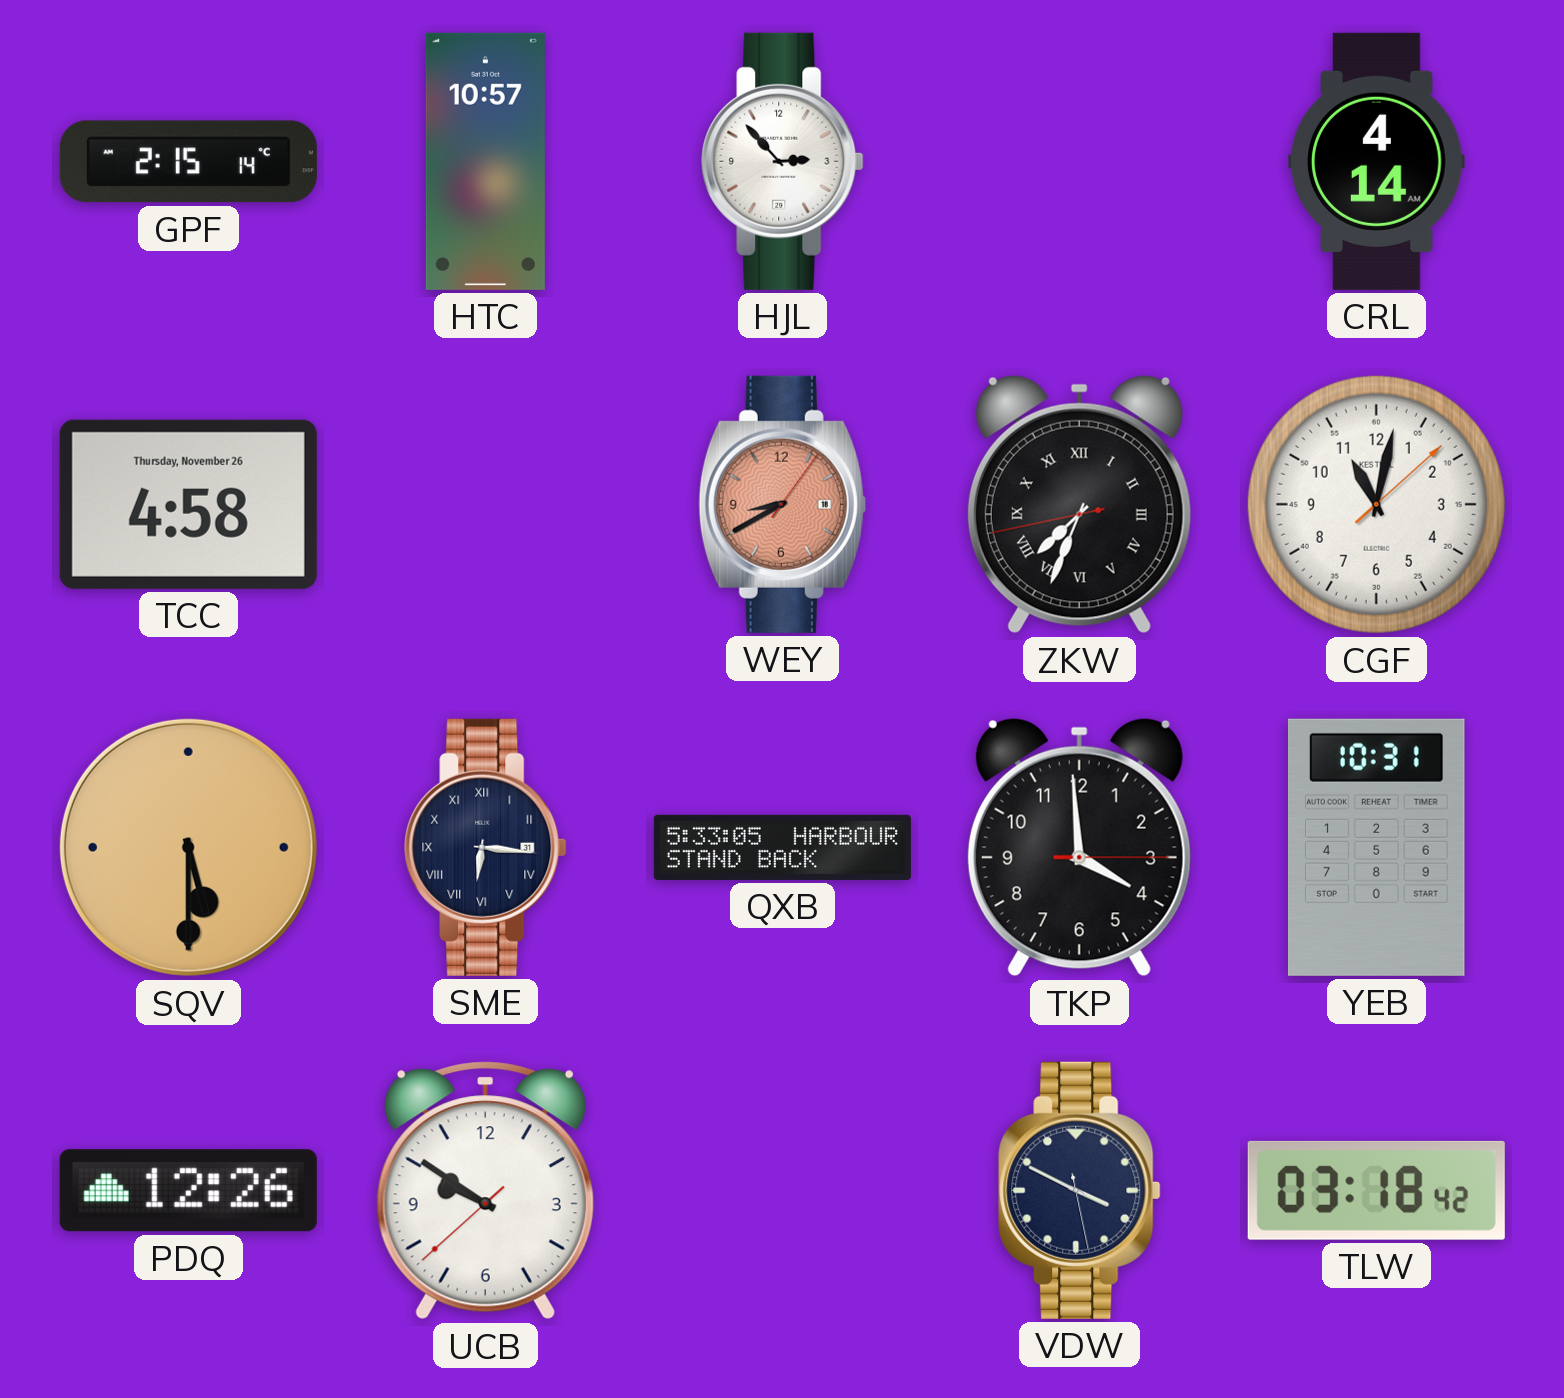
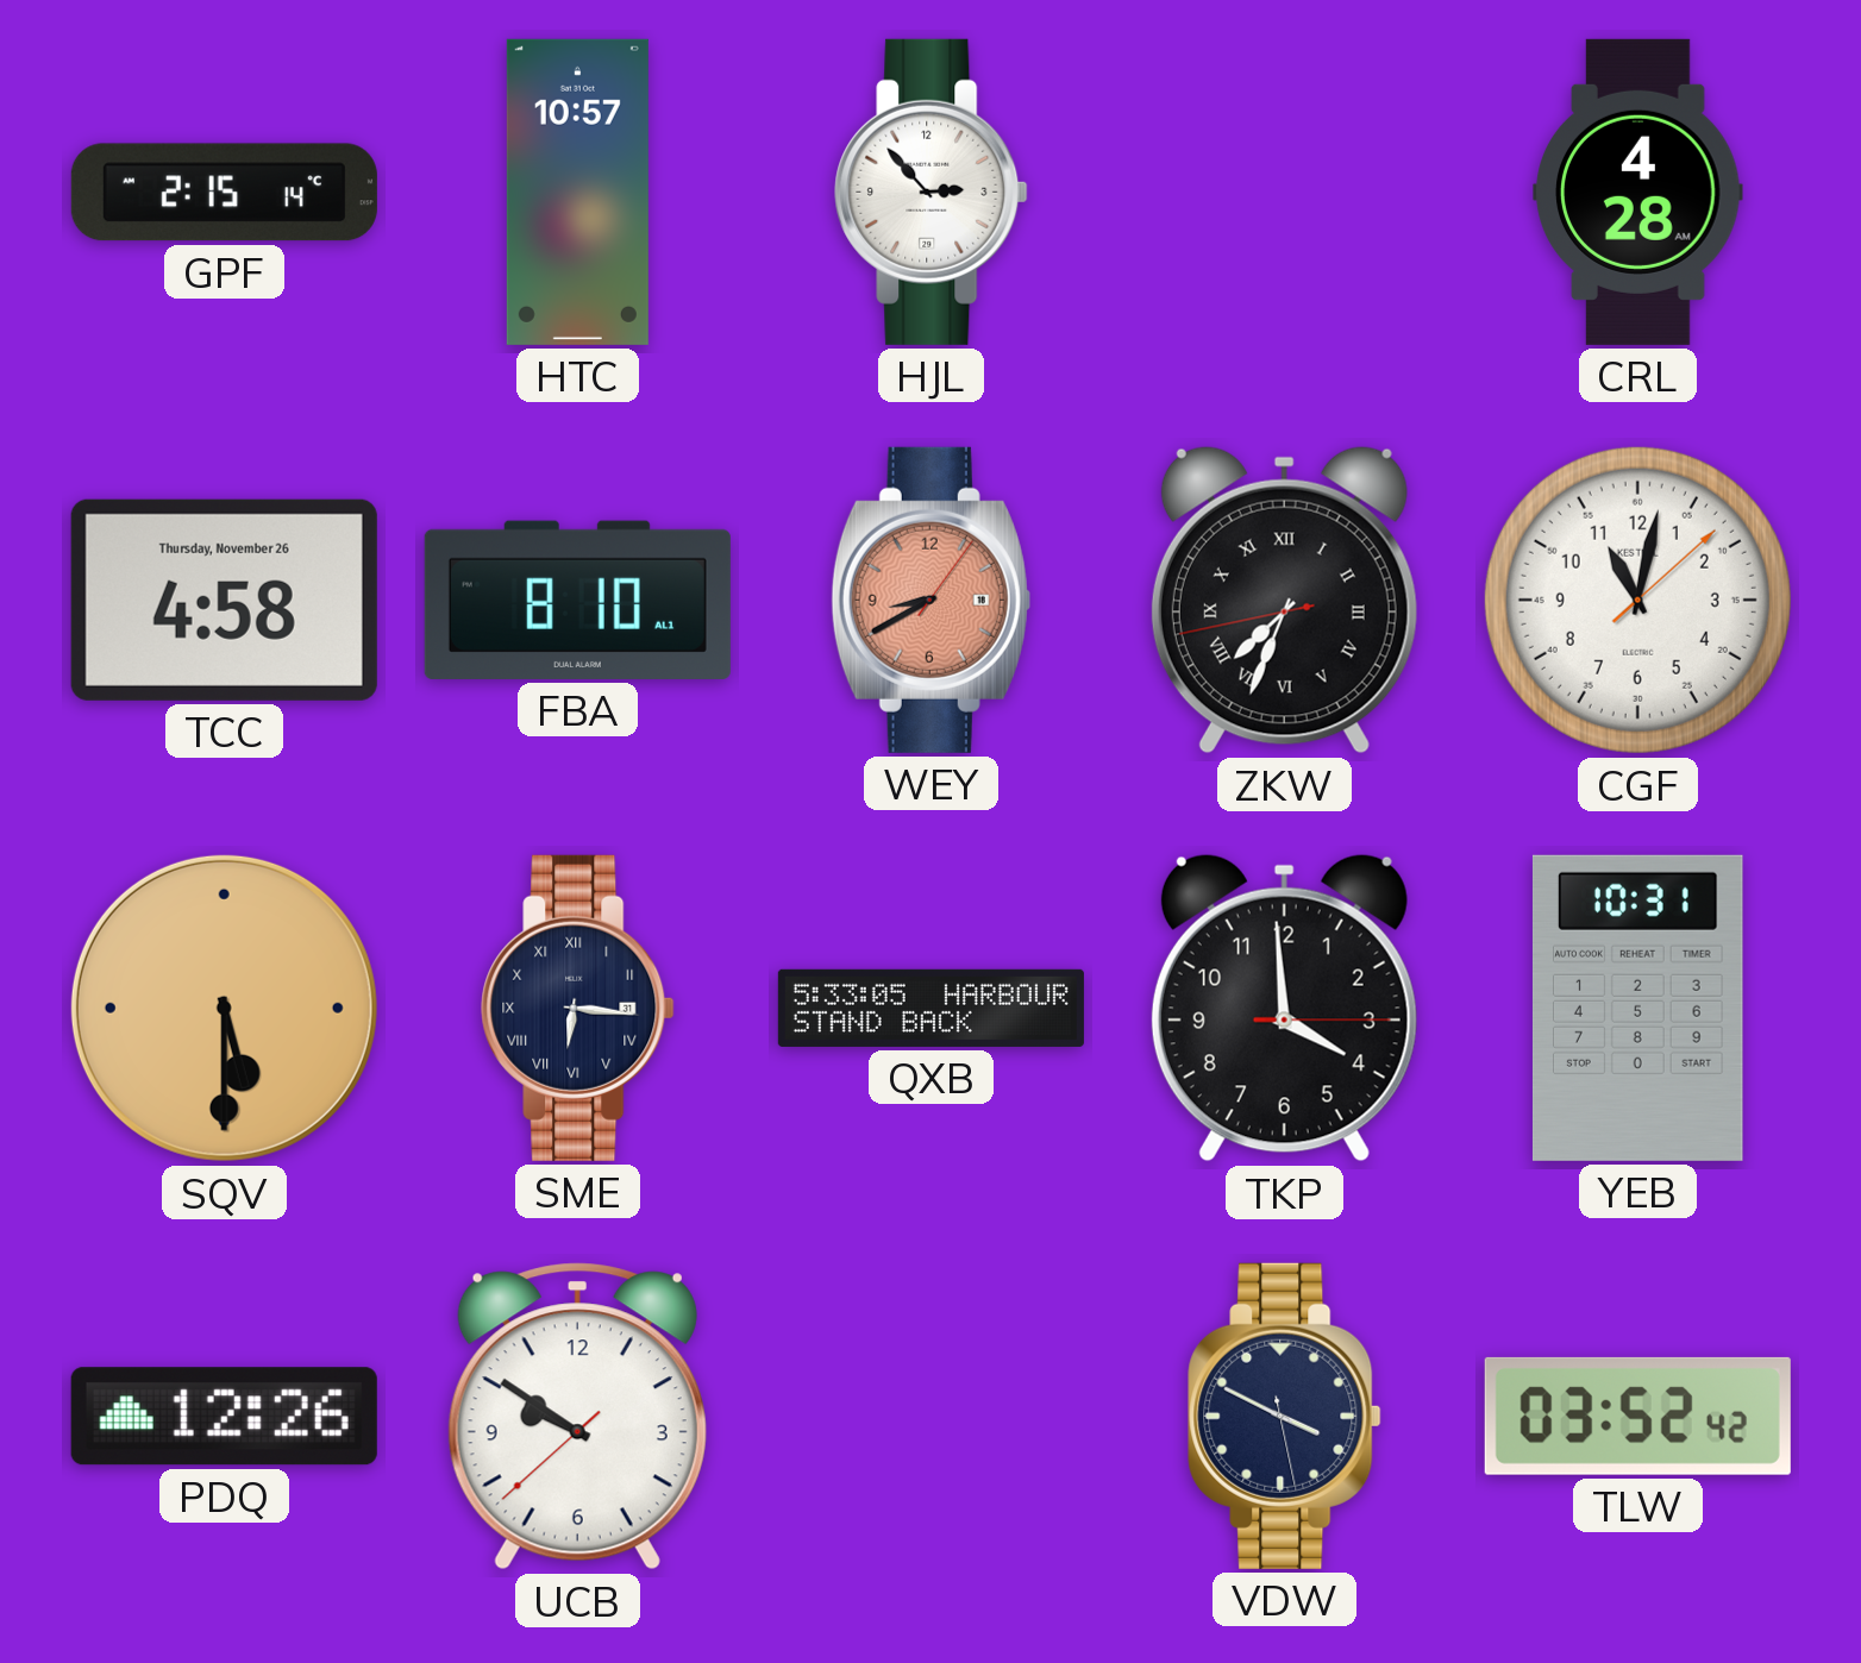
CRL: 4:14 -> 4:28
FBA: none -> 8:10
TLW: 03:18 -> 03:52
